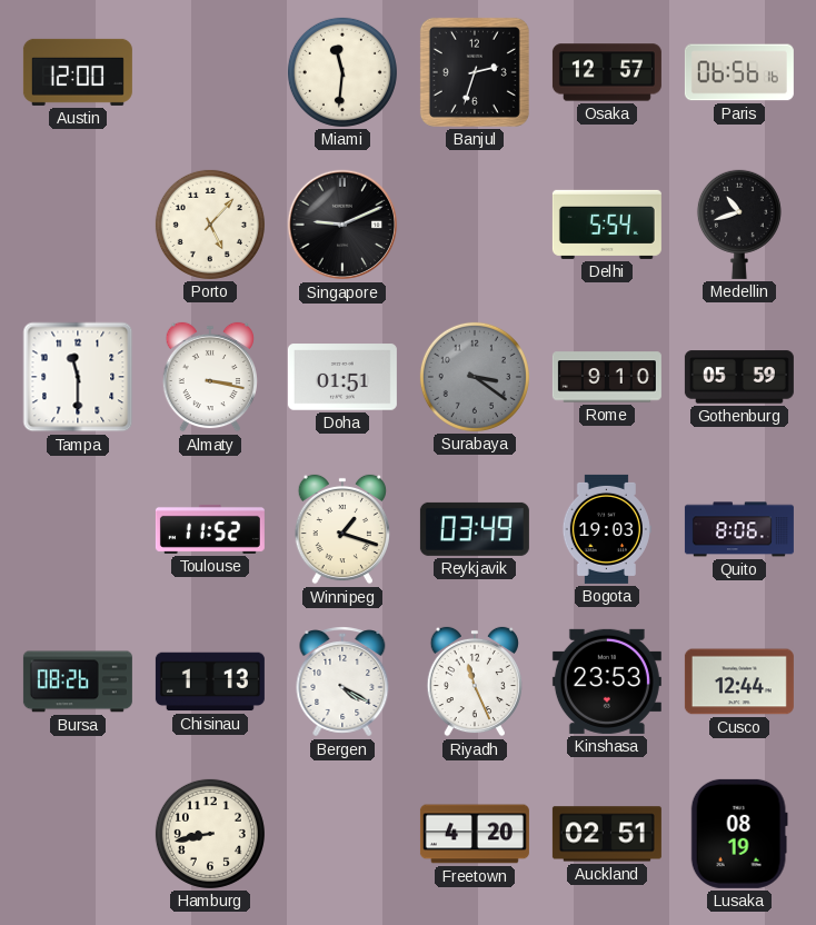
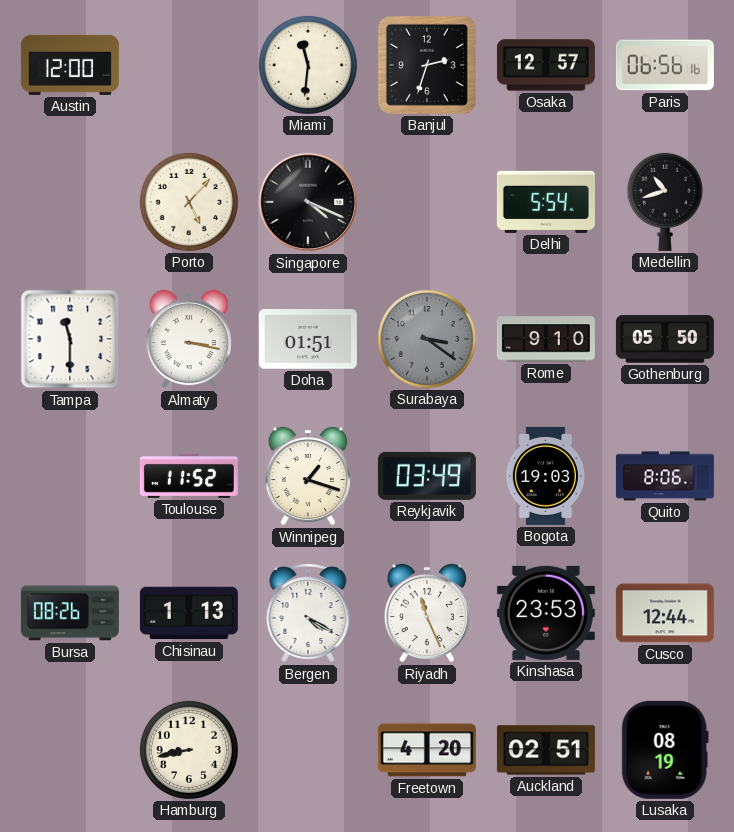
Singapore: 9:11 -> 4:19
Gothenburg: 05:59 -> 05:50
